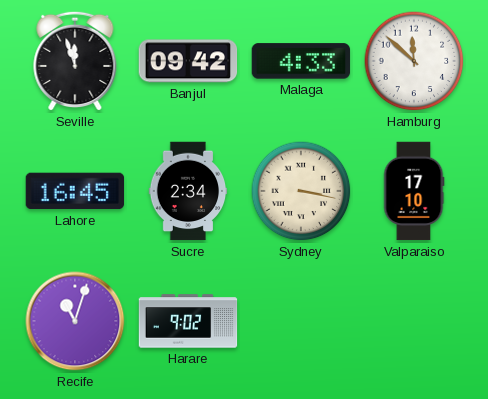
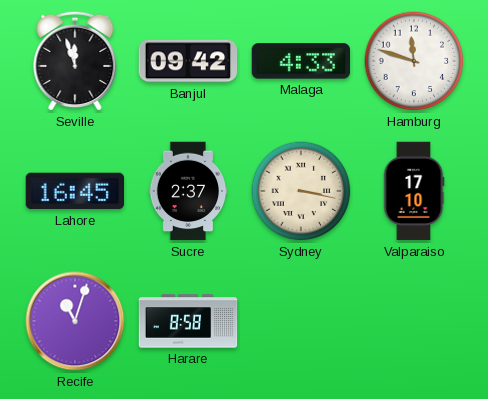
Hamburg: 11:52 -> 11:48
Sucre: 2:34 -> 2:37
Harare: 9:02 -> 8:58
